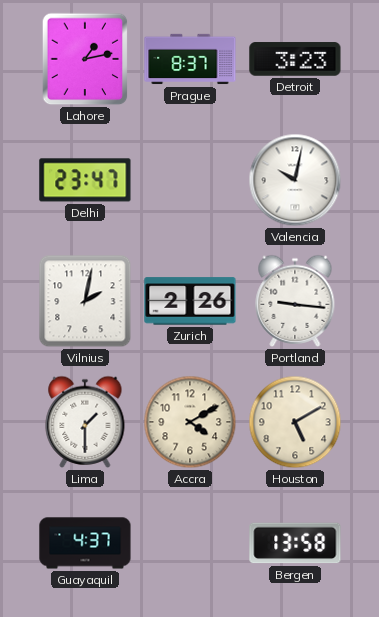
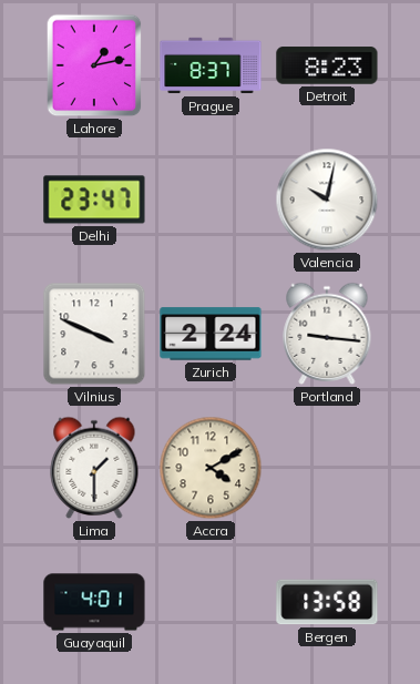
Detroit: 3:23 -> 8:23
Vilnius: 2:02 -> 3:49
Zurich: 2:26 -> 2:24
Houston: 5:10 -> none
Guayaquil: 4:37 -> 4:01
